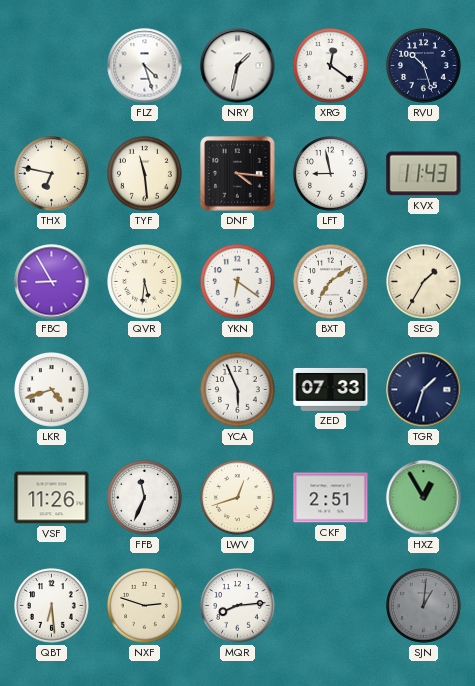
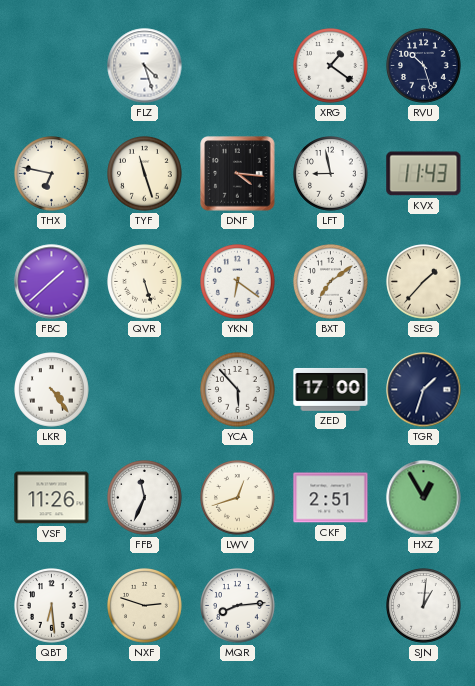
NRY: 1:32 -> none
XRG: 12:21 -> 1:21
TYF: 11:29 -> 11:27
FBC: 8:55 -> 1:38
QVR: 5:31 -> 5:27
SEG: 1:35 -> 1:37
LKR: 4:42 -> 4:24
YCA: 5:56 -> 5:53
ZED: 07:33 -> 17:00
SJN dial: grey -> white
